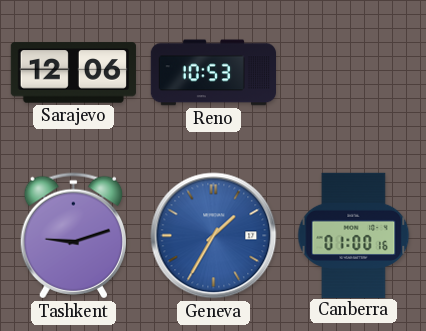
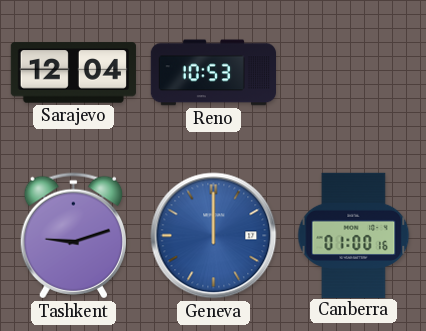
Sarajevo: 12:06 -> 12:04
Geneva: 1:35 -> 12:00
